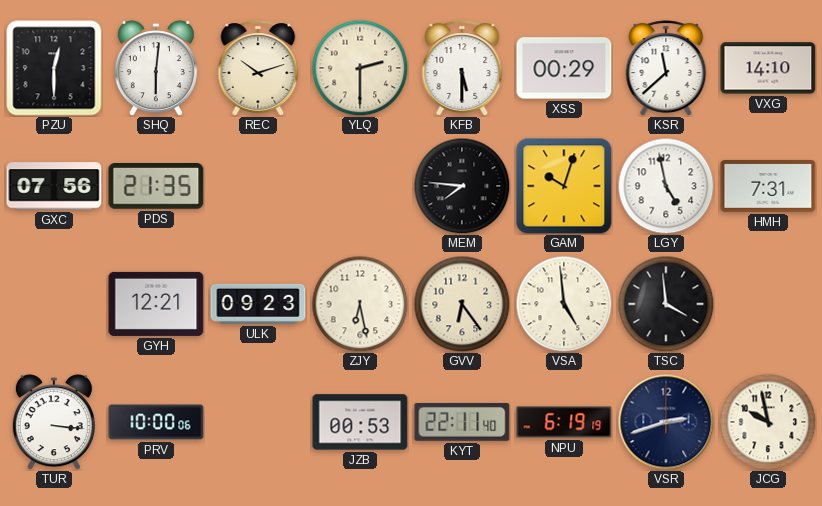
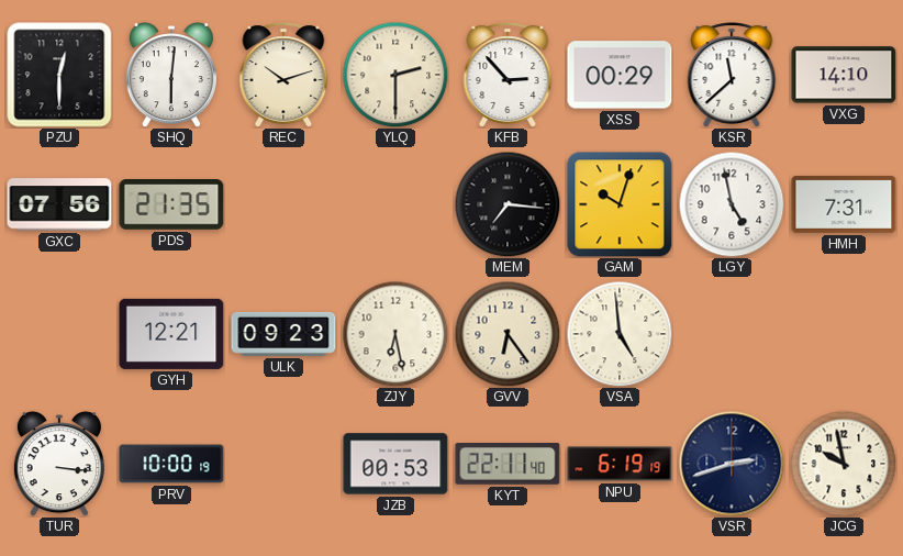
KFB: 5:30 -> 2:53
MEM: 7:46 -> 7:16
TSC: 3:59 -> none
PRV: 10:00:06 -> 10:00:19
